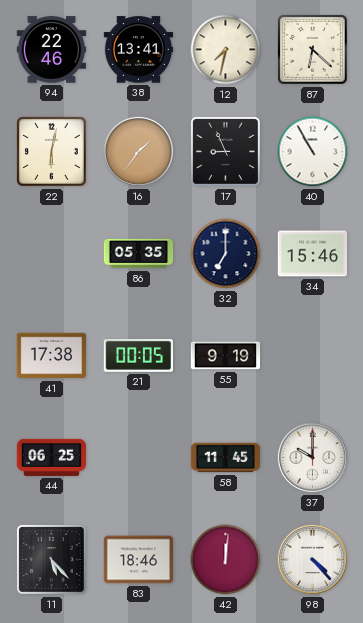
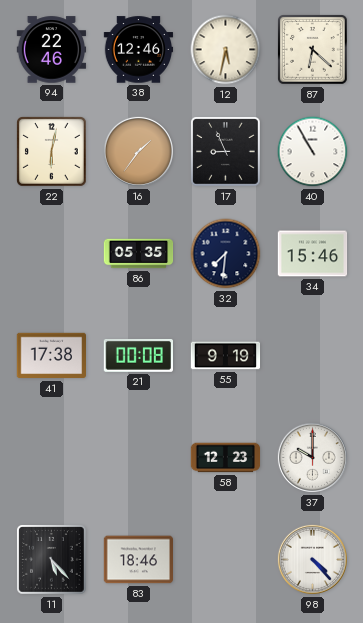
38: 13:41 -> 12:46
12: 7:32 -> 5:32
32: 7:00 -> 7:31
21: 00:05 -> 00:08
44: 06:25 -> none
58: 11:45 -> 12:23
42: 12:01 -> none
